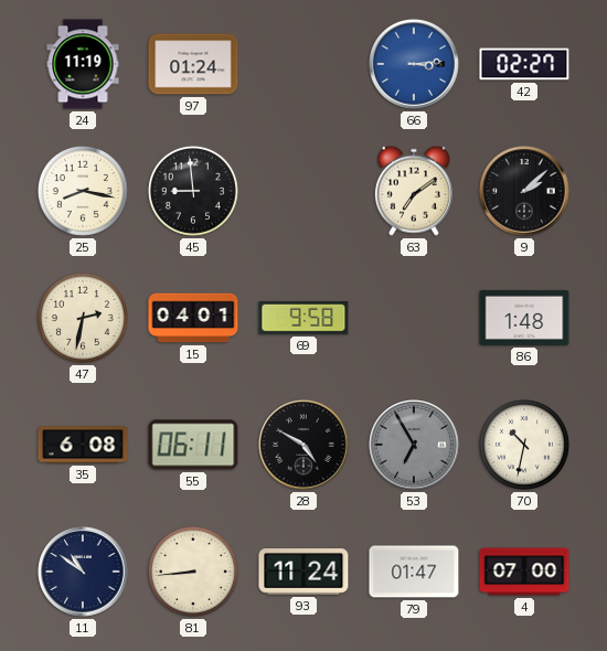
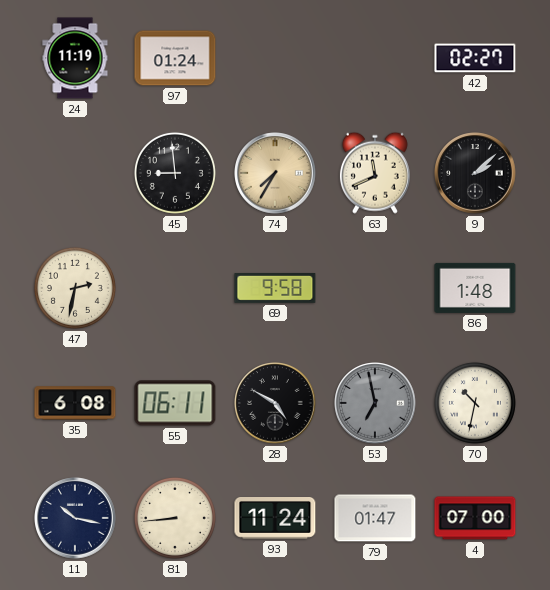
66: 3:14 -> none
25: 8:17 -> none
74: none -> 7:35
63: 7:09 -> 11:41
15: 04:01 -> none
53: 6:55 -> 6:58
11: 10:51 -> 10:17
